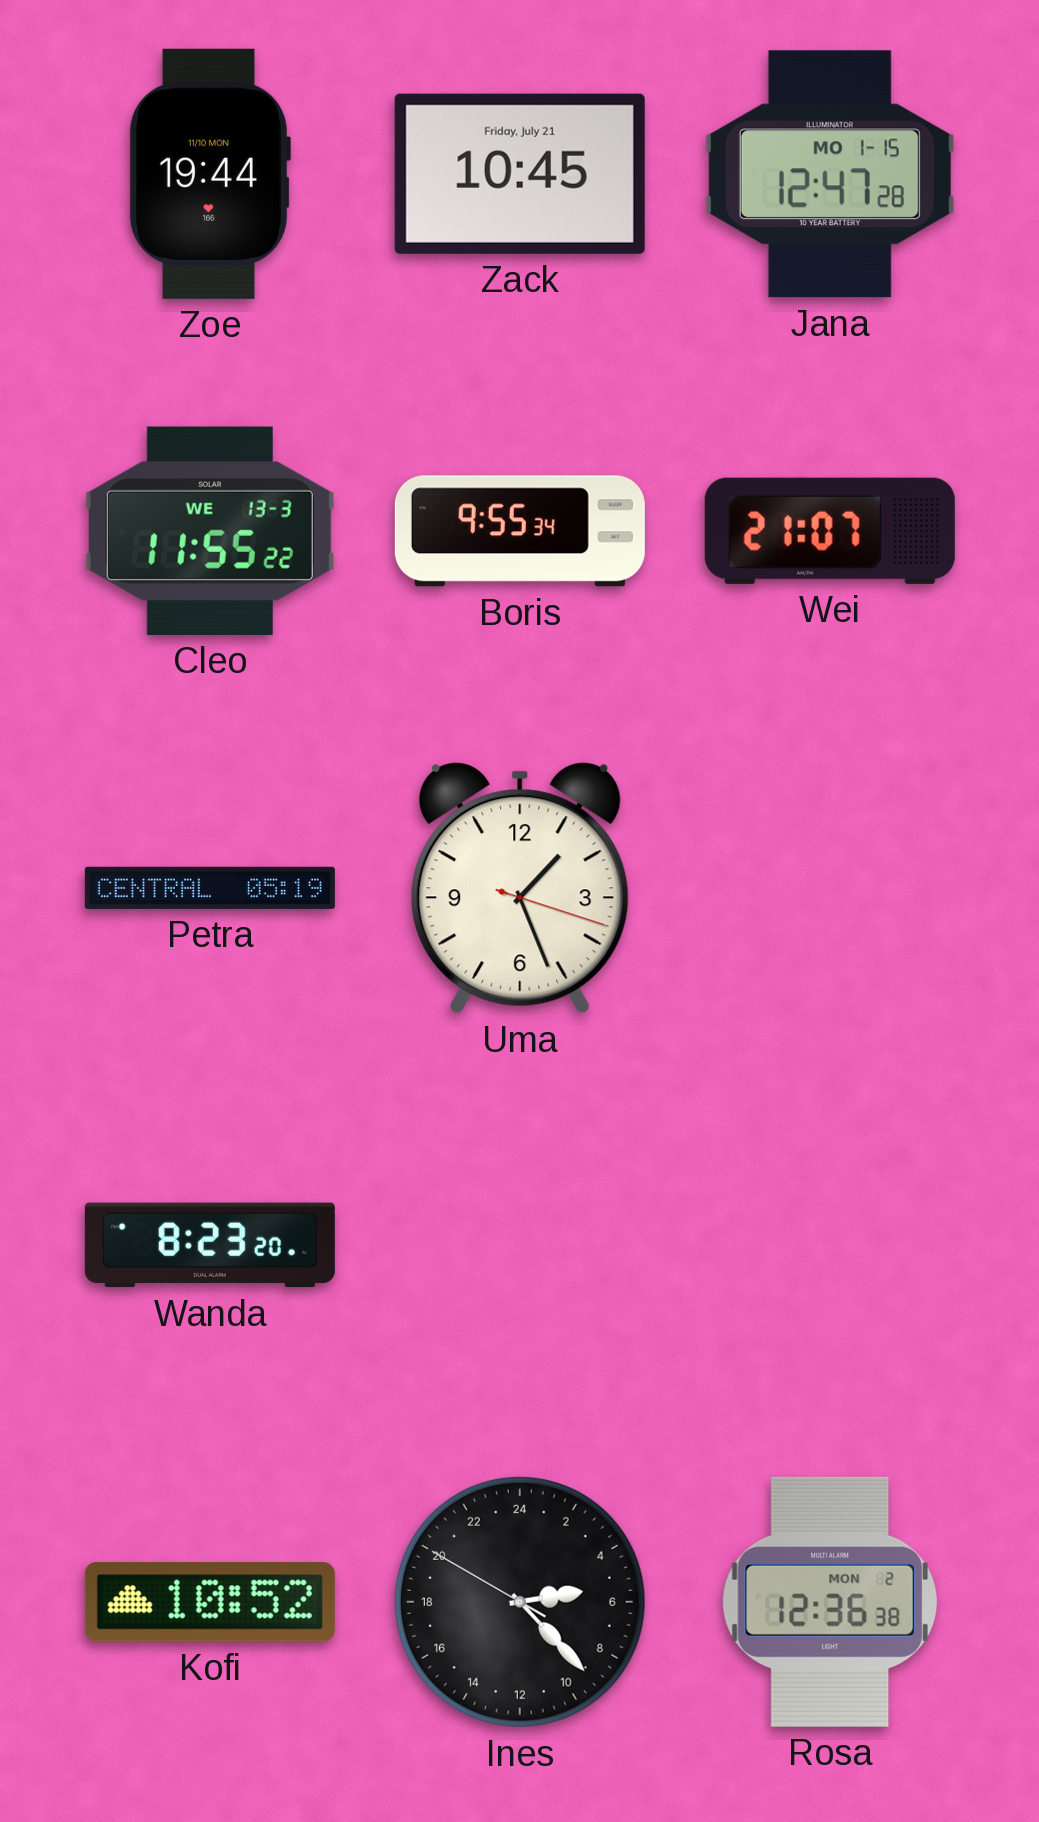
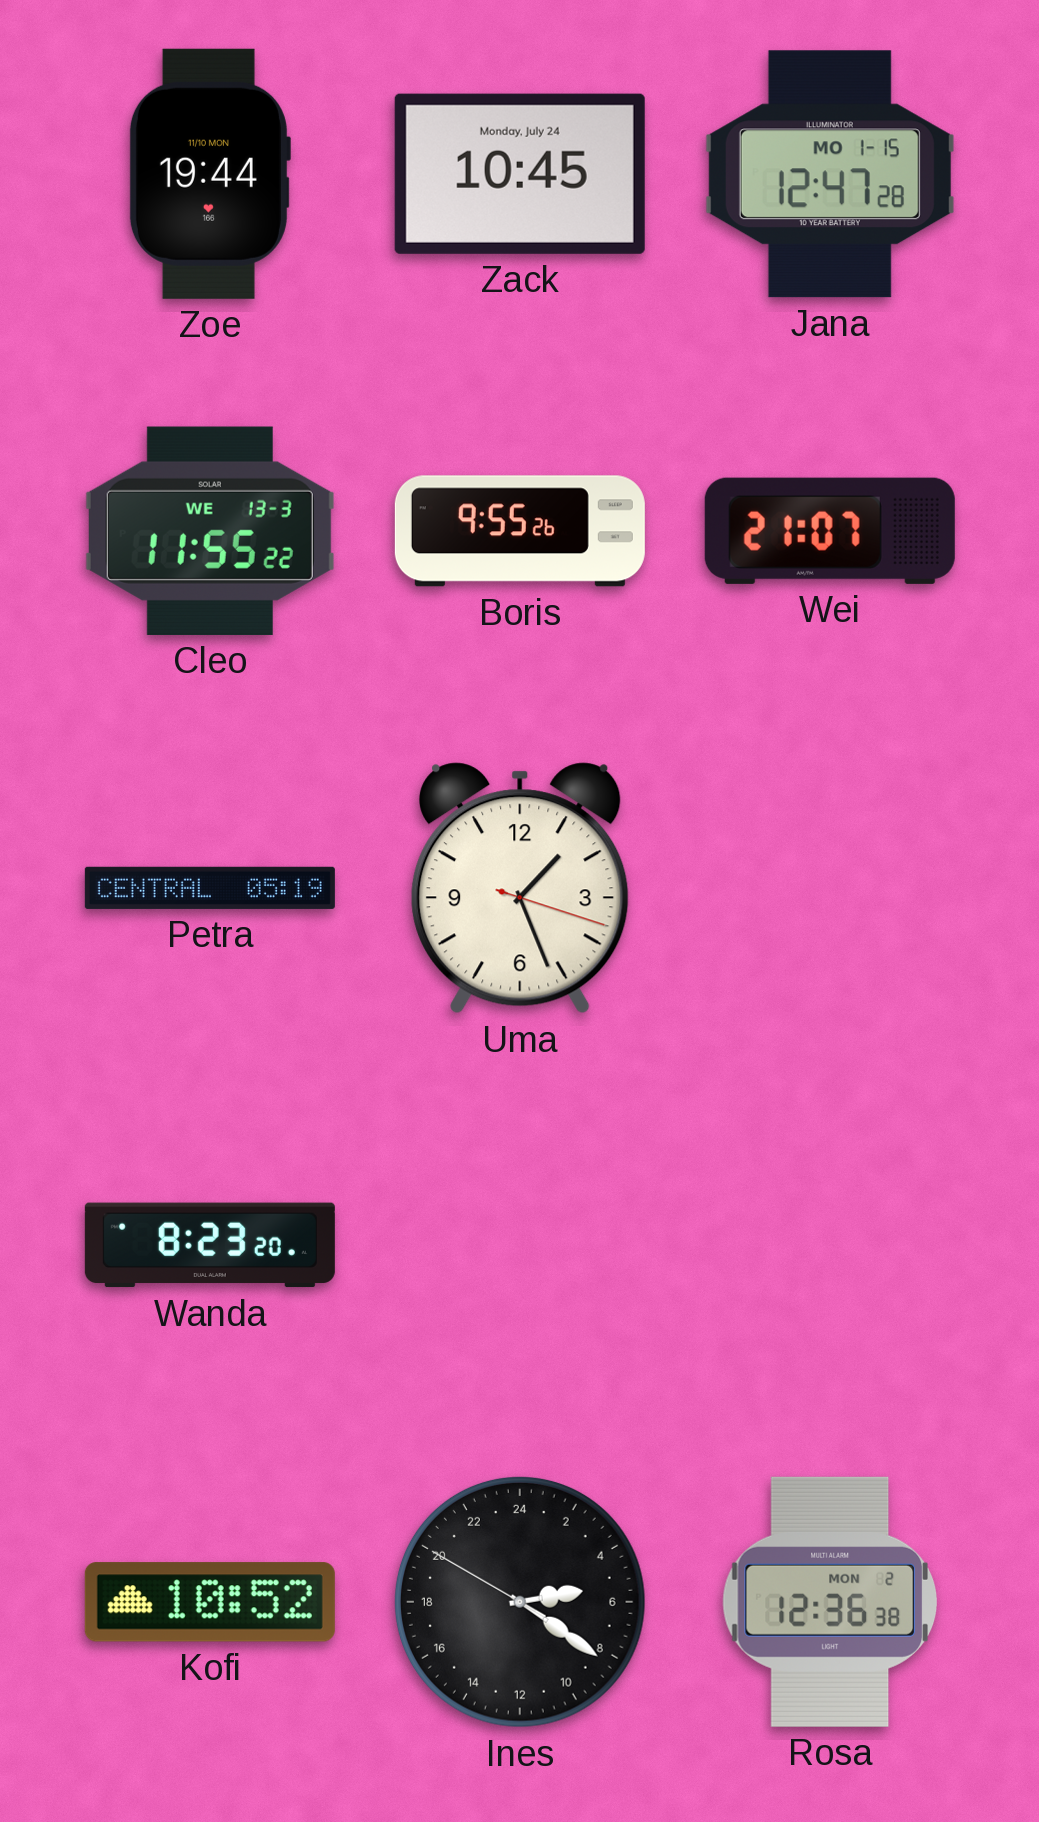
Zack date: Friday, July 21 -> Monday, July 24
Boris: 9:55:34 -> 9:55:26
Ines: 5:22 -> 5:20
